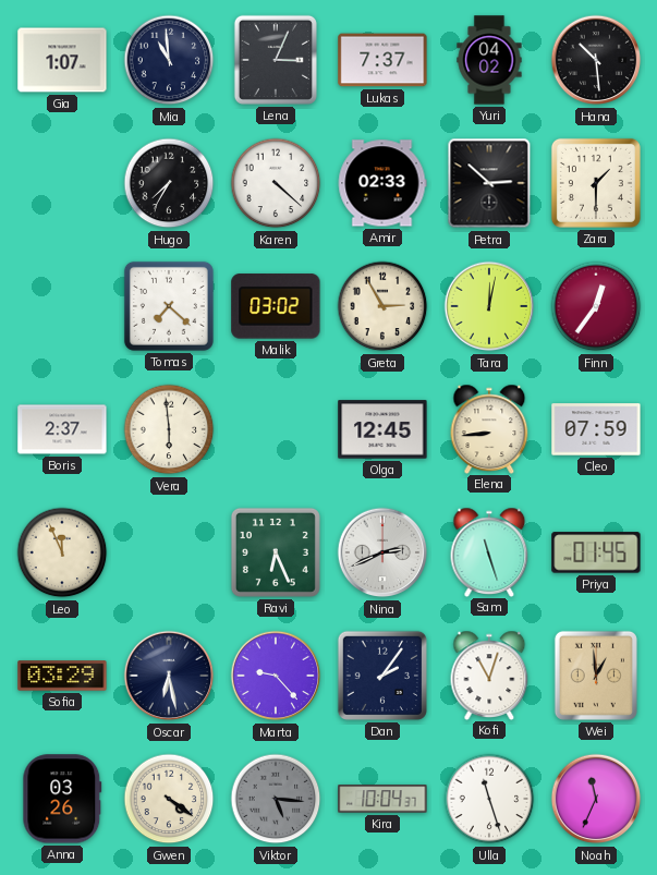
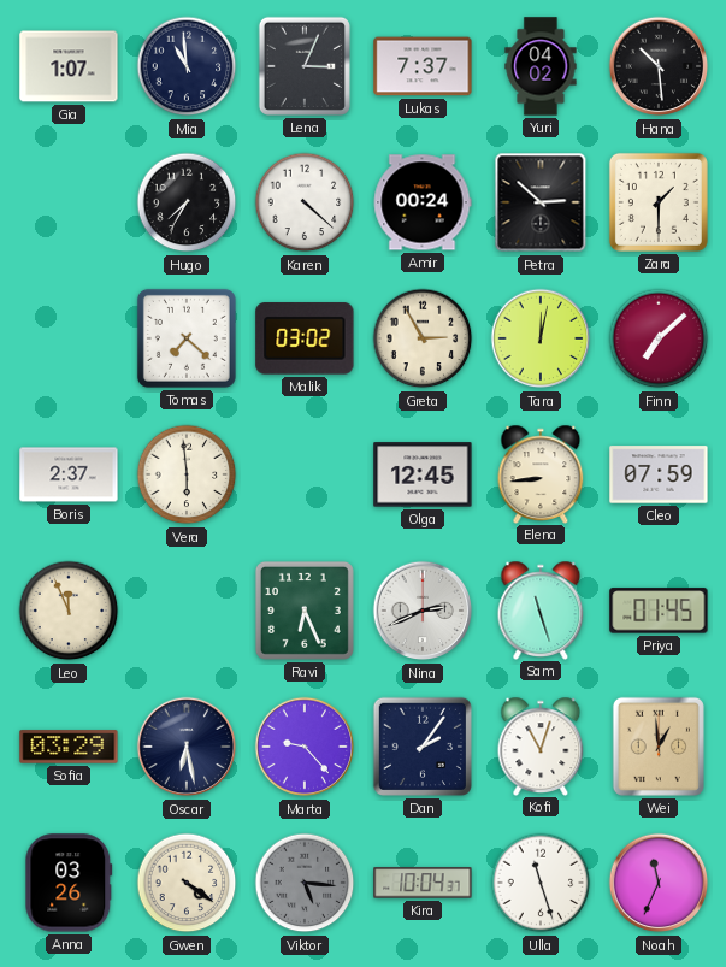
Amir: 02:33 -> 00:24
Finn: 12:36 -> 7:08
